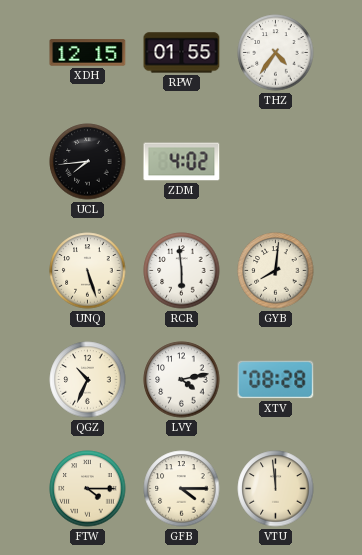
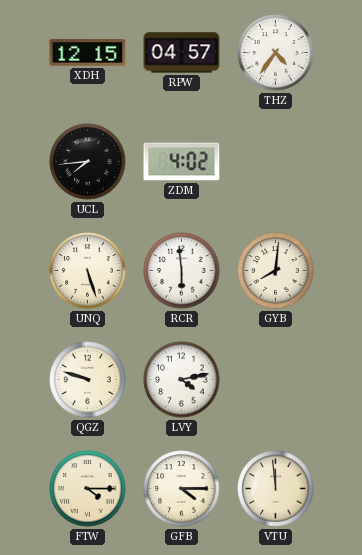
RPW: 01:55 -> 04:57
QGZ: 10:34 -> 9:48
XTV: 08:28 -> none
